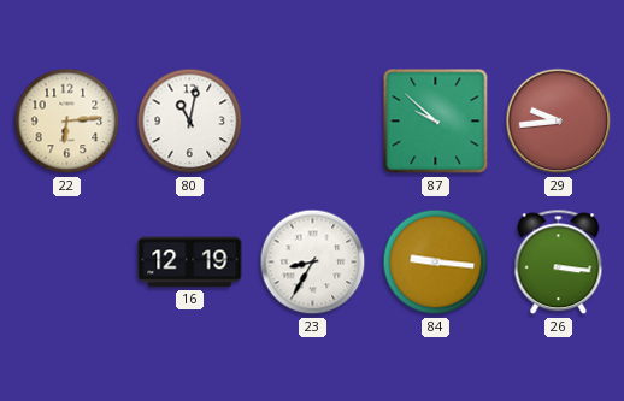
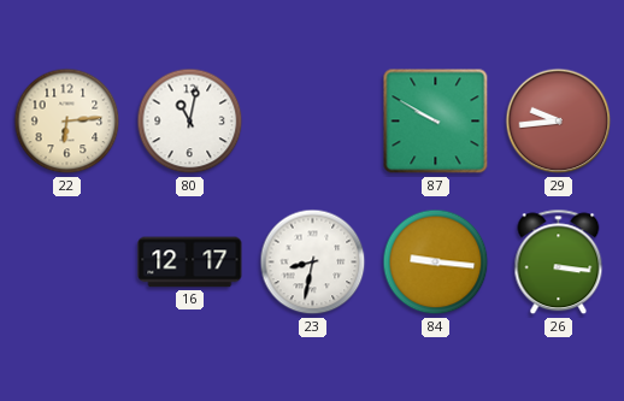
87: 9:52 -> 9:50
16: 12:19 -> 12:17
23: 8:35 -> 8:32
